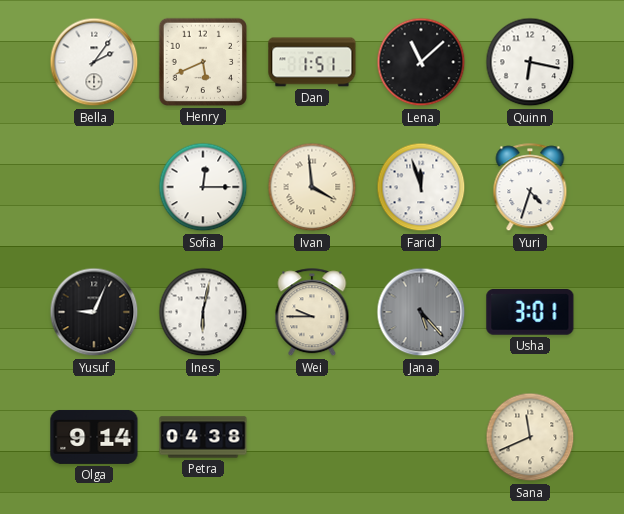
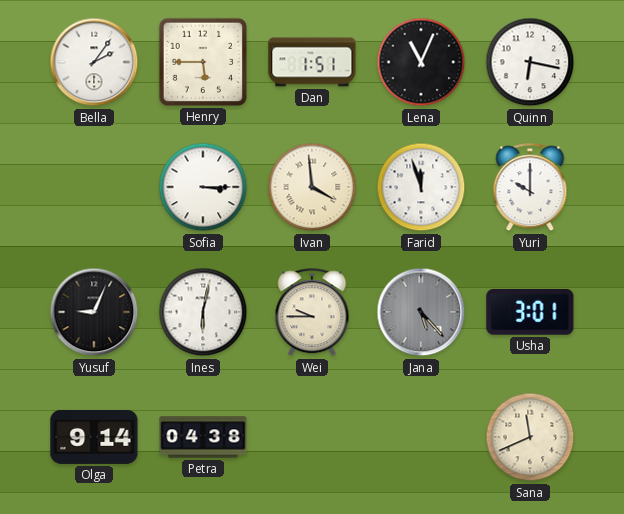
Henry: 5:41 -> 5:45
Lena: 11:08 -> 11:04
Sofia: 12:15 -> 3:15
Yuri: 4:33 -> 10:00
